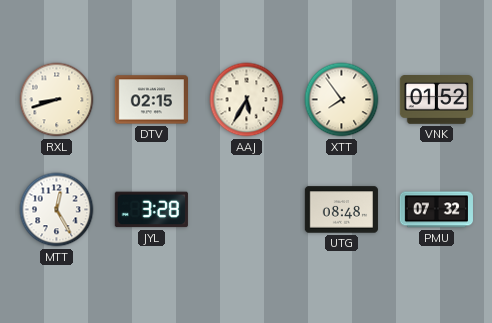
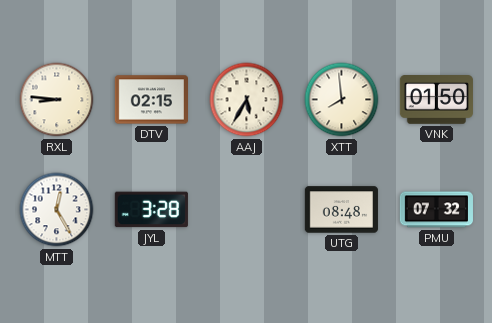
RXL: 8:42 -> 8:46
XTT: 7:54 -> 7:59
VNK: 01:52 -> 01:50
